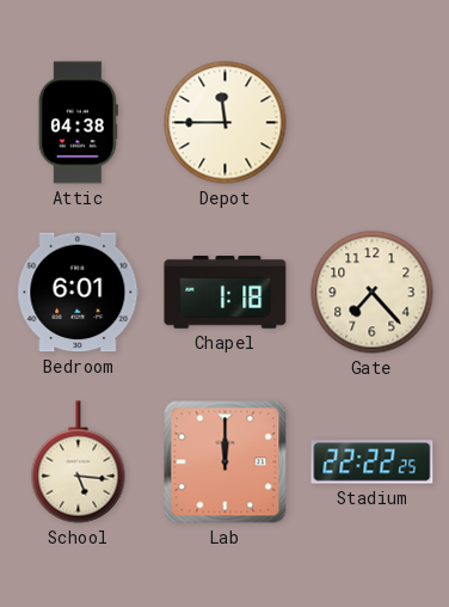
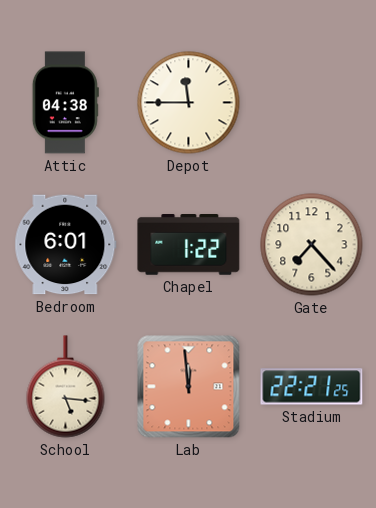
Chapel: 1:18 -> 1:22
Lab: 12:00 -> 11:59
Stadium: 22:22 -> 22:21
